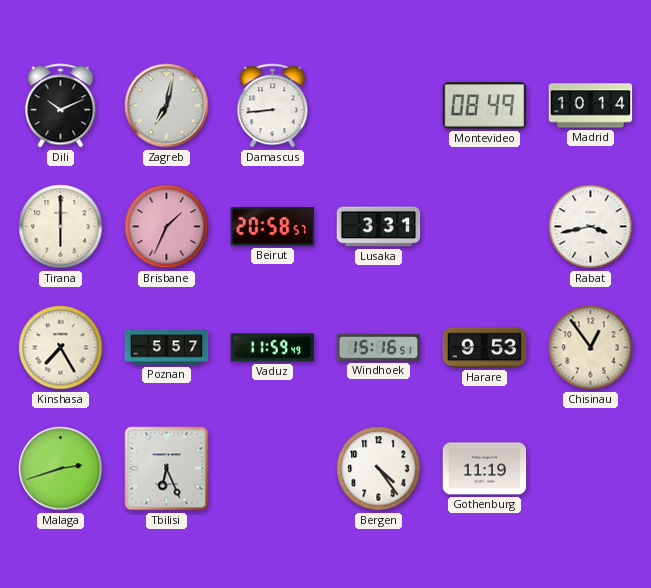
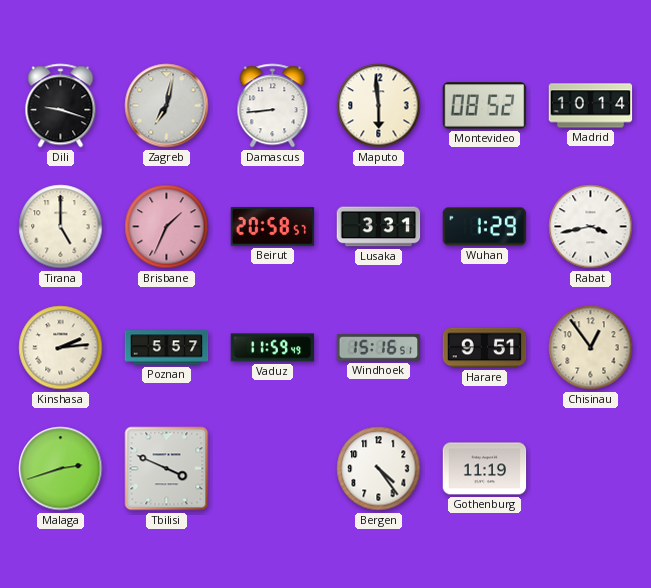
Dili: 10:11 -> 9:18
Maputo: none -> 5:59
Montevideo: 08:49 -> 08:52
Tirana: 6:00 -> 5:00
Wuhan: none -> 1:29
Kinshasa: 7:25 -> 2:14
Harare: 9:53 -> 9:51
Tbilisi: 6:26 -> 3:49
